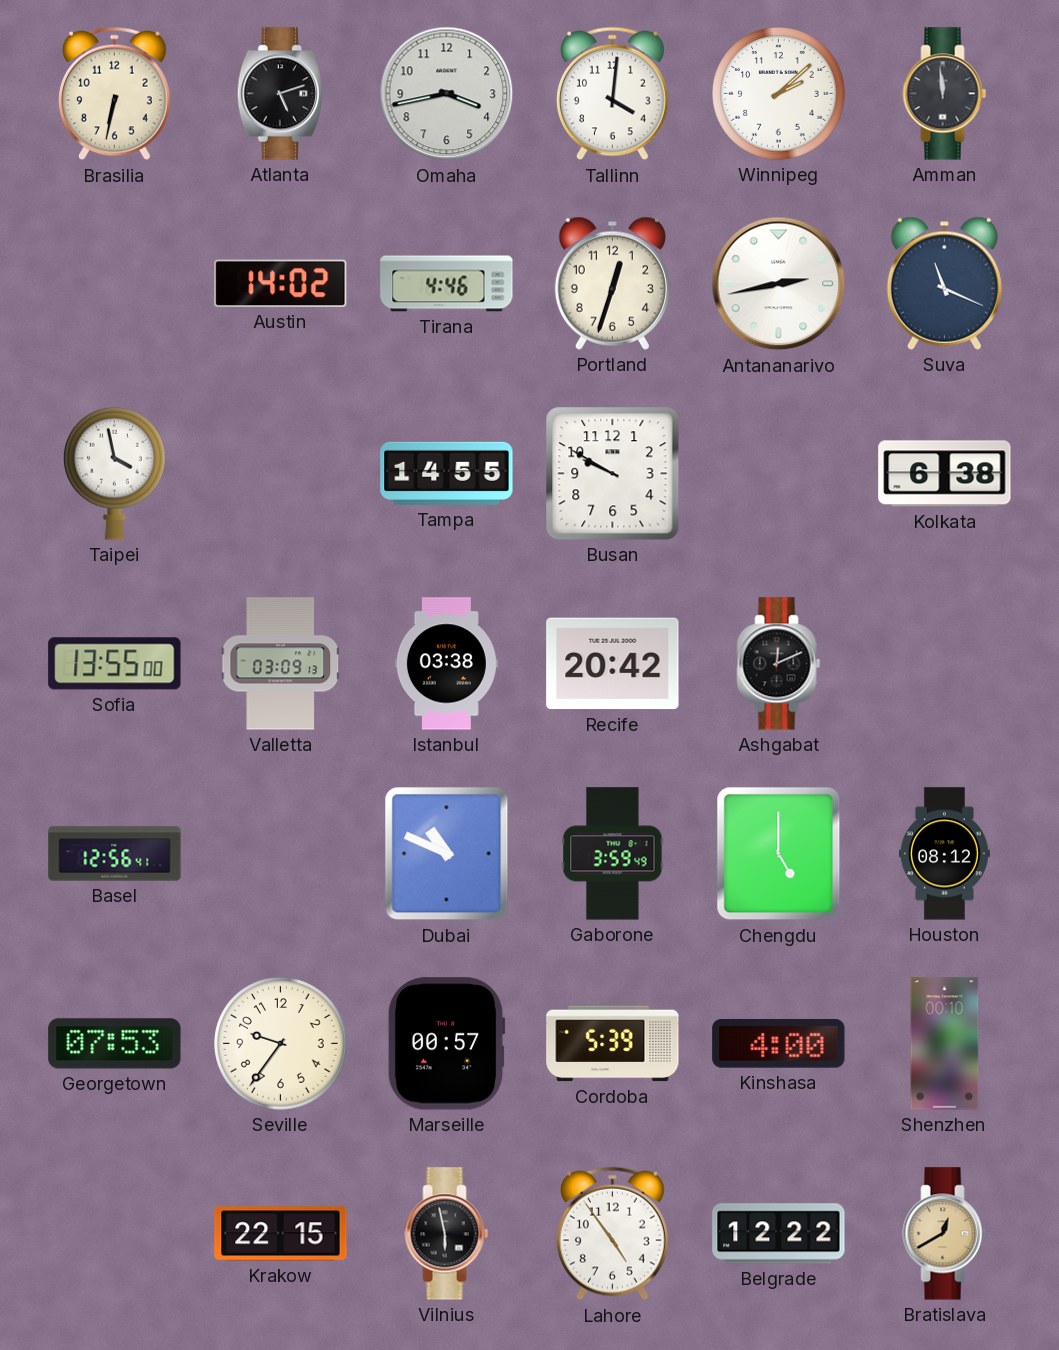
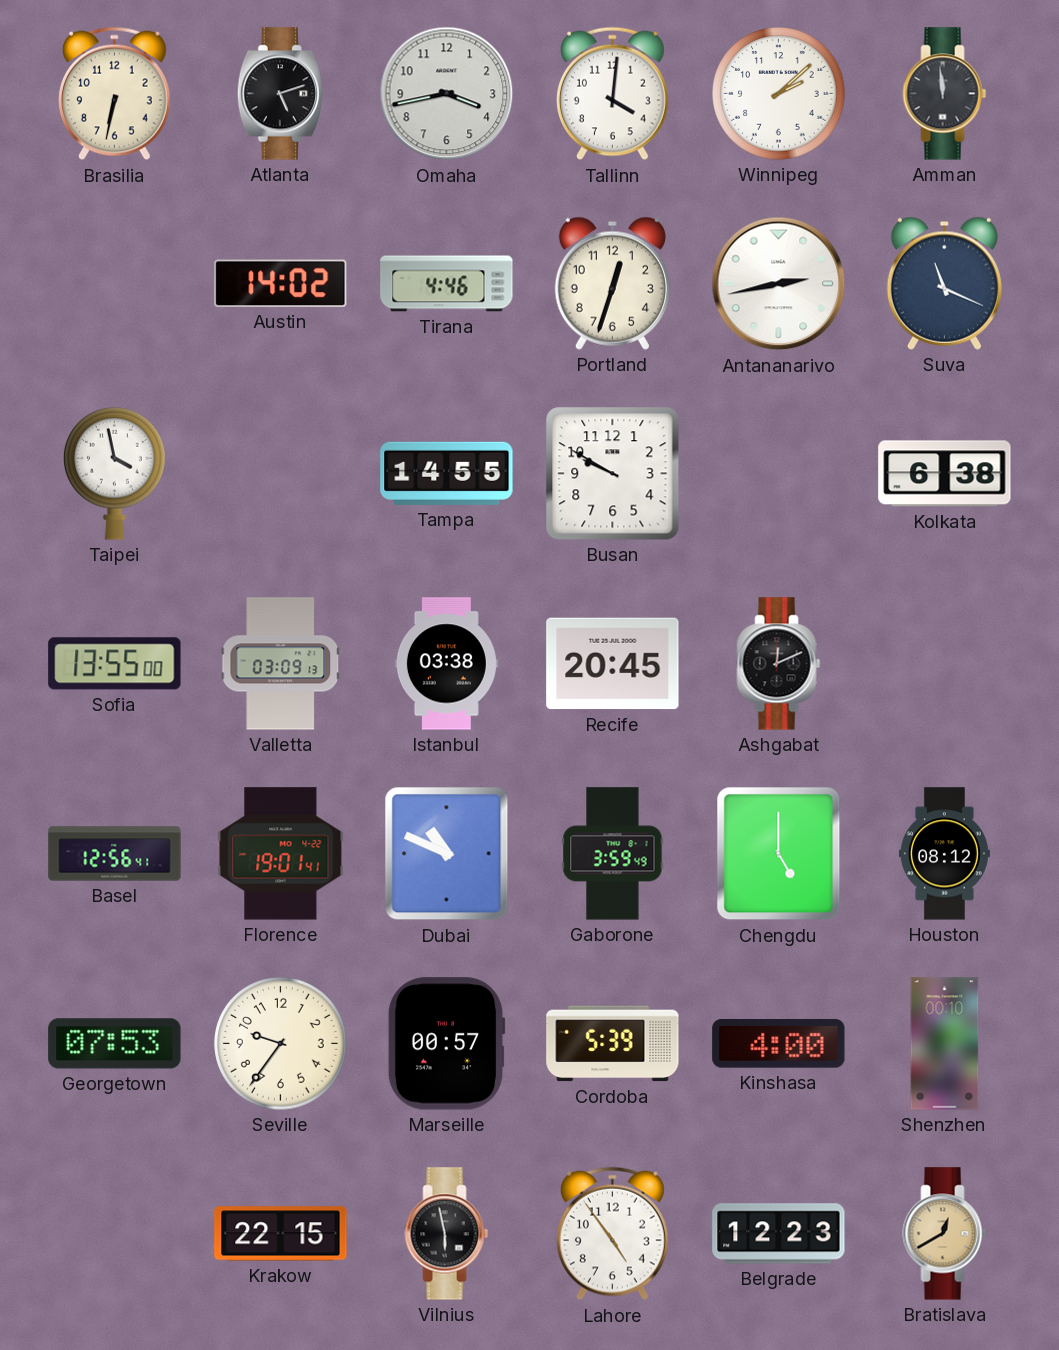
Recife: 20:42 -> 20:45
Florence: none -> 19:01
Belgrade: 12:22 -> 12:23
